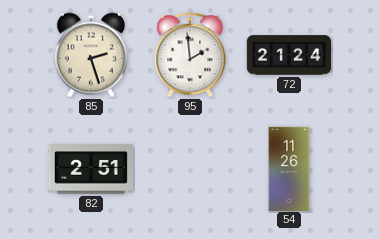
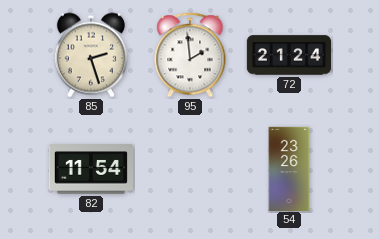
82: 2:51 -> 11:54
54: 11:26 -> 23:26
